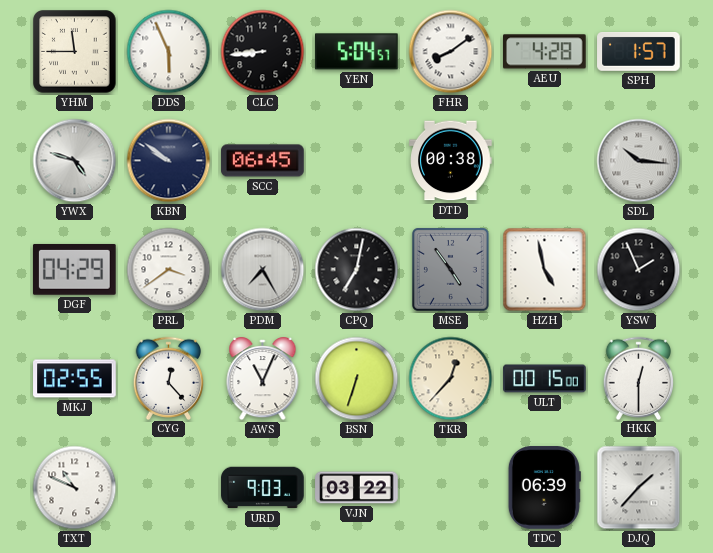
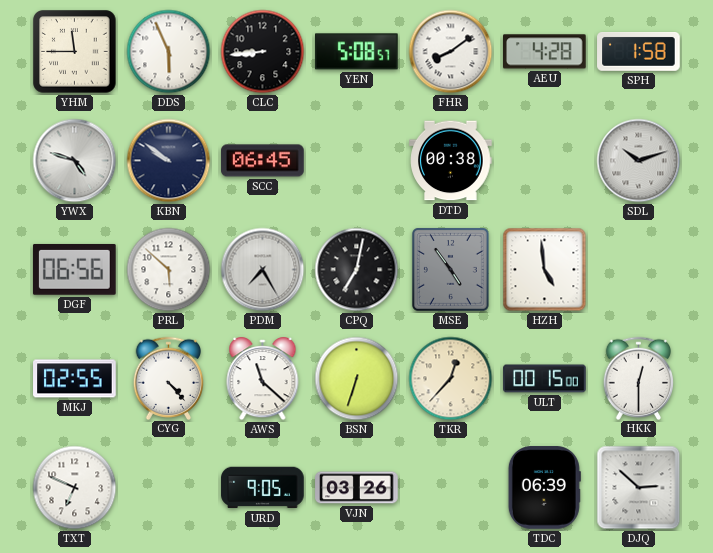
YEN: 5:04 -> 5:08
SPH: 1:57 -> 1:58
SDL: 10:16 -> 10:12
DGF: 04:29 -> 06:56
PRL: 3:39 -> 5:52
HZH: 4:58 -> 4:59
YSW: 1:56 -> none
CYG: 12:23 -> 4:23
AWS: 11:04 -> 11:22
TXT: 10:49 -> 6:49
URD: 9:03 -> 9:05
VJN: 03:22 -> 03:26
DJQ: 1:37 -> 2:52
